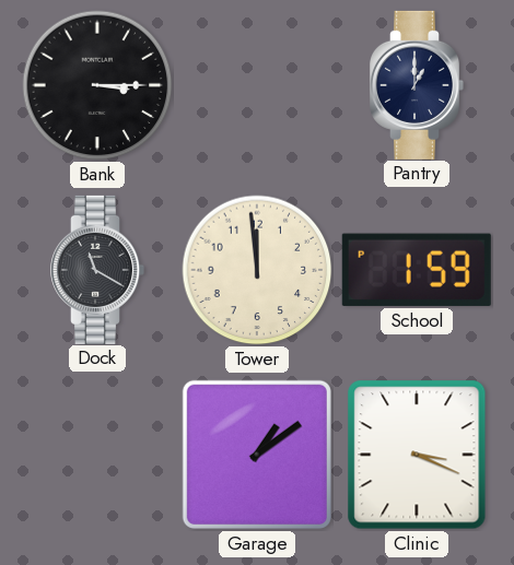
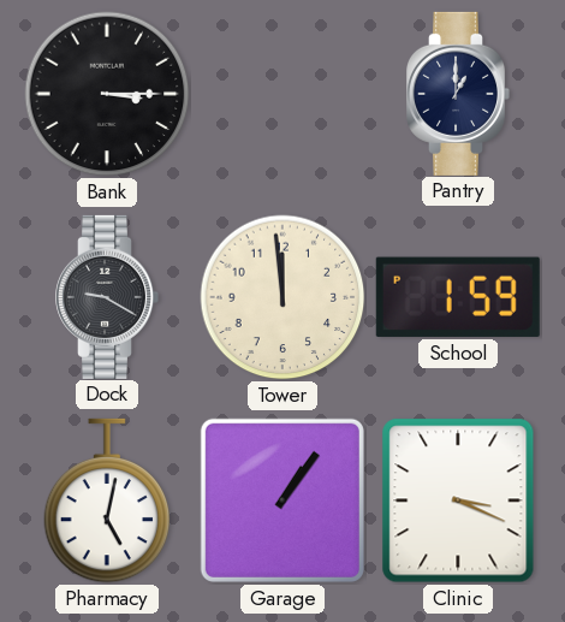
Dock: 11:20 -> 9:20
Pharmacy: none -> 5:02
Garage: 1:09 -> 1:06
